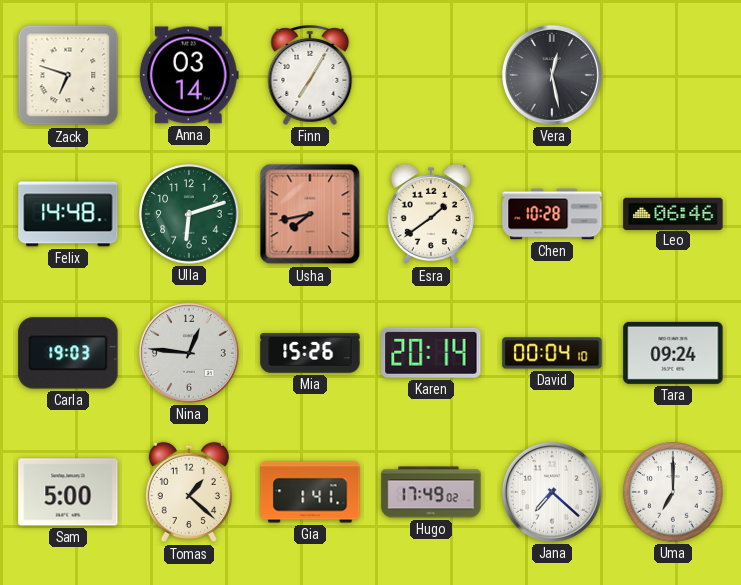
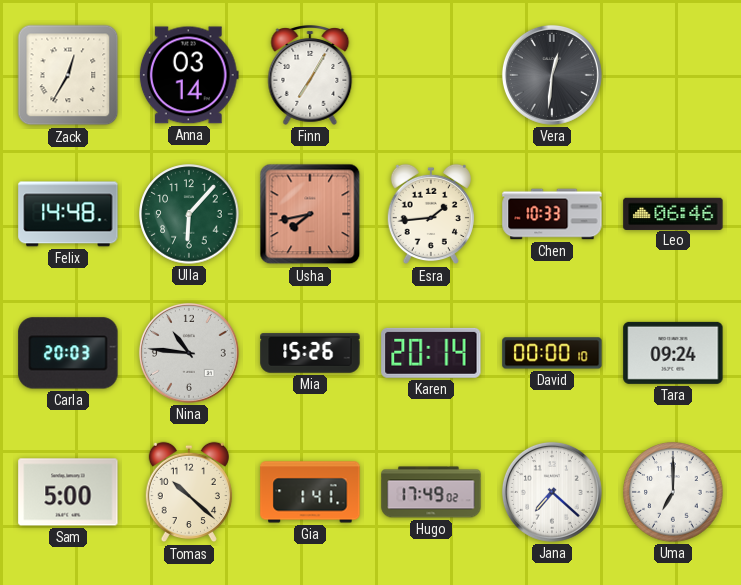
Zack: 6:48 -> 12:35
Vera: 12:28 -> 12:31
Ulla: 6:12 -> 6:07
Esra: 1:39 -> 1:44
Chen: 10:28 -> 10:33
Carla: 19:03 -> 20:03
Nina: 12:46 -> 10:46
David: 00:04 -> 00:00
Tomas: 1:22 -> 10:22
